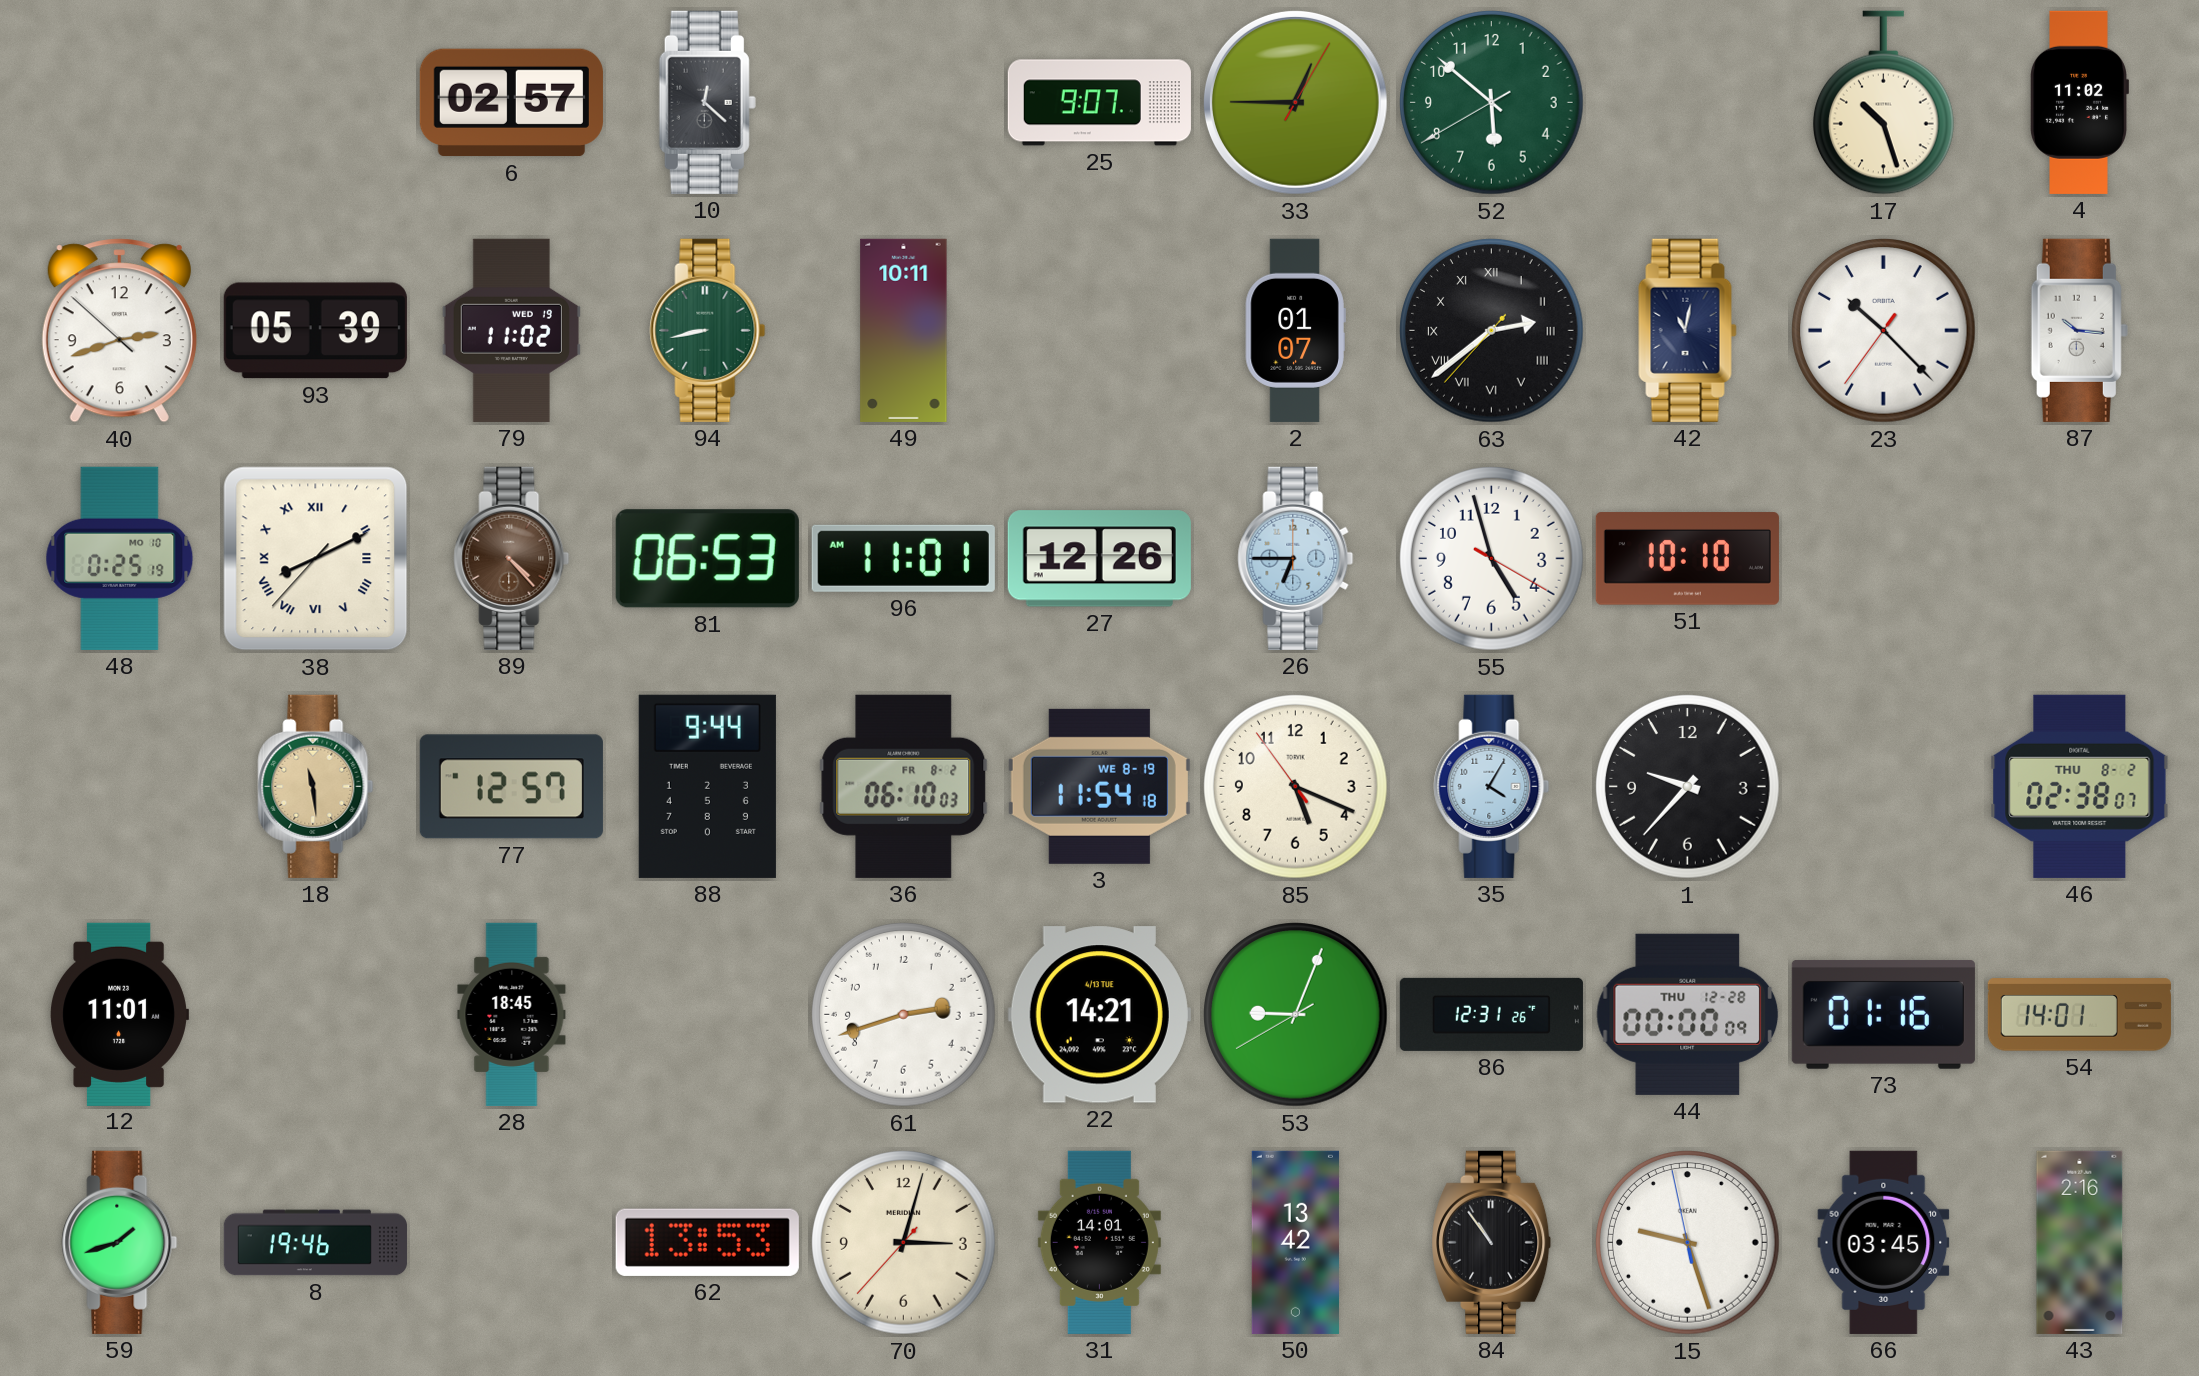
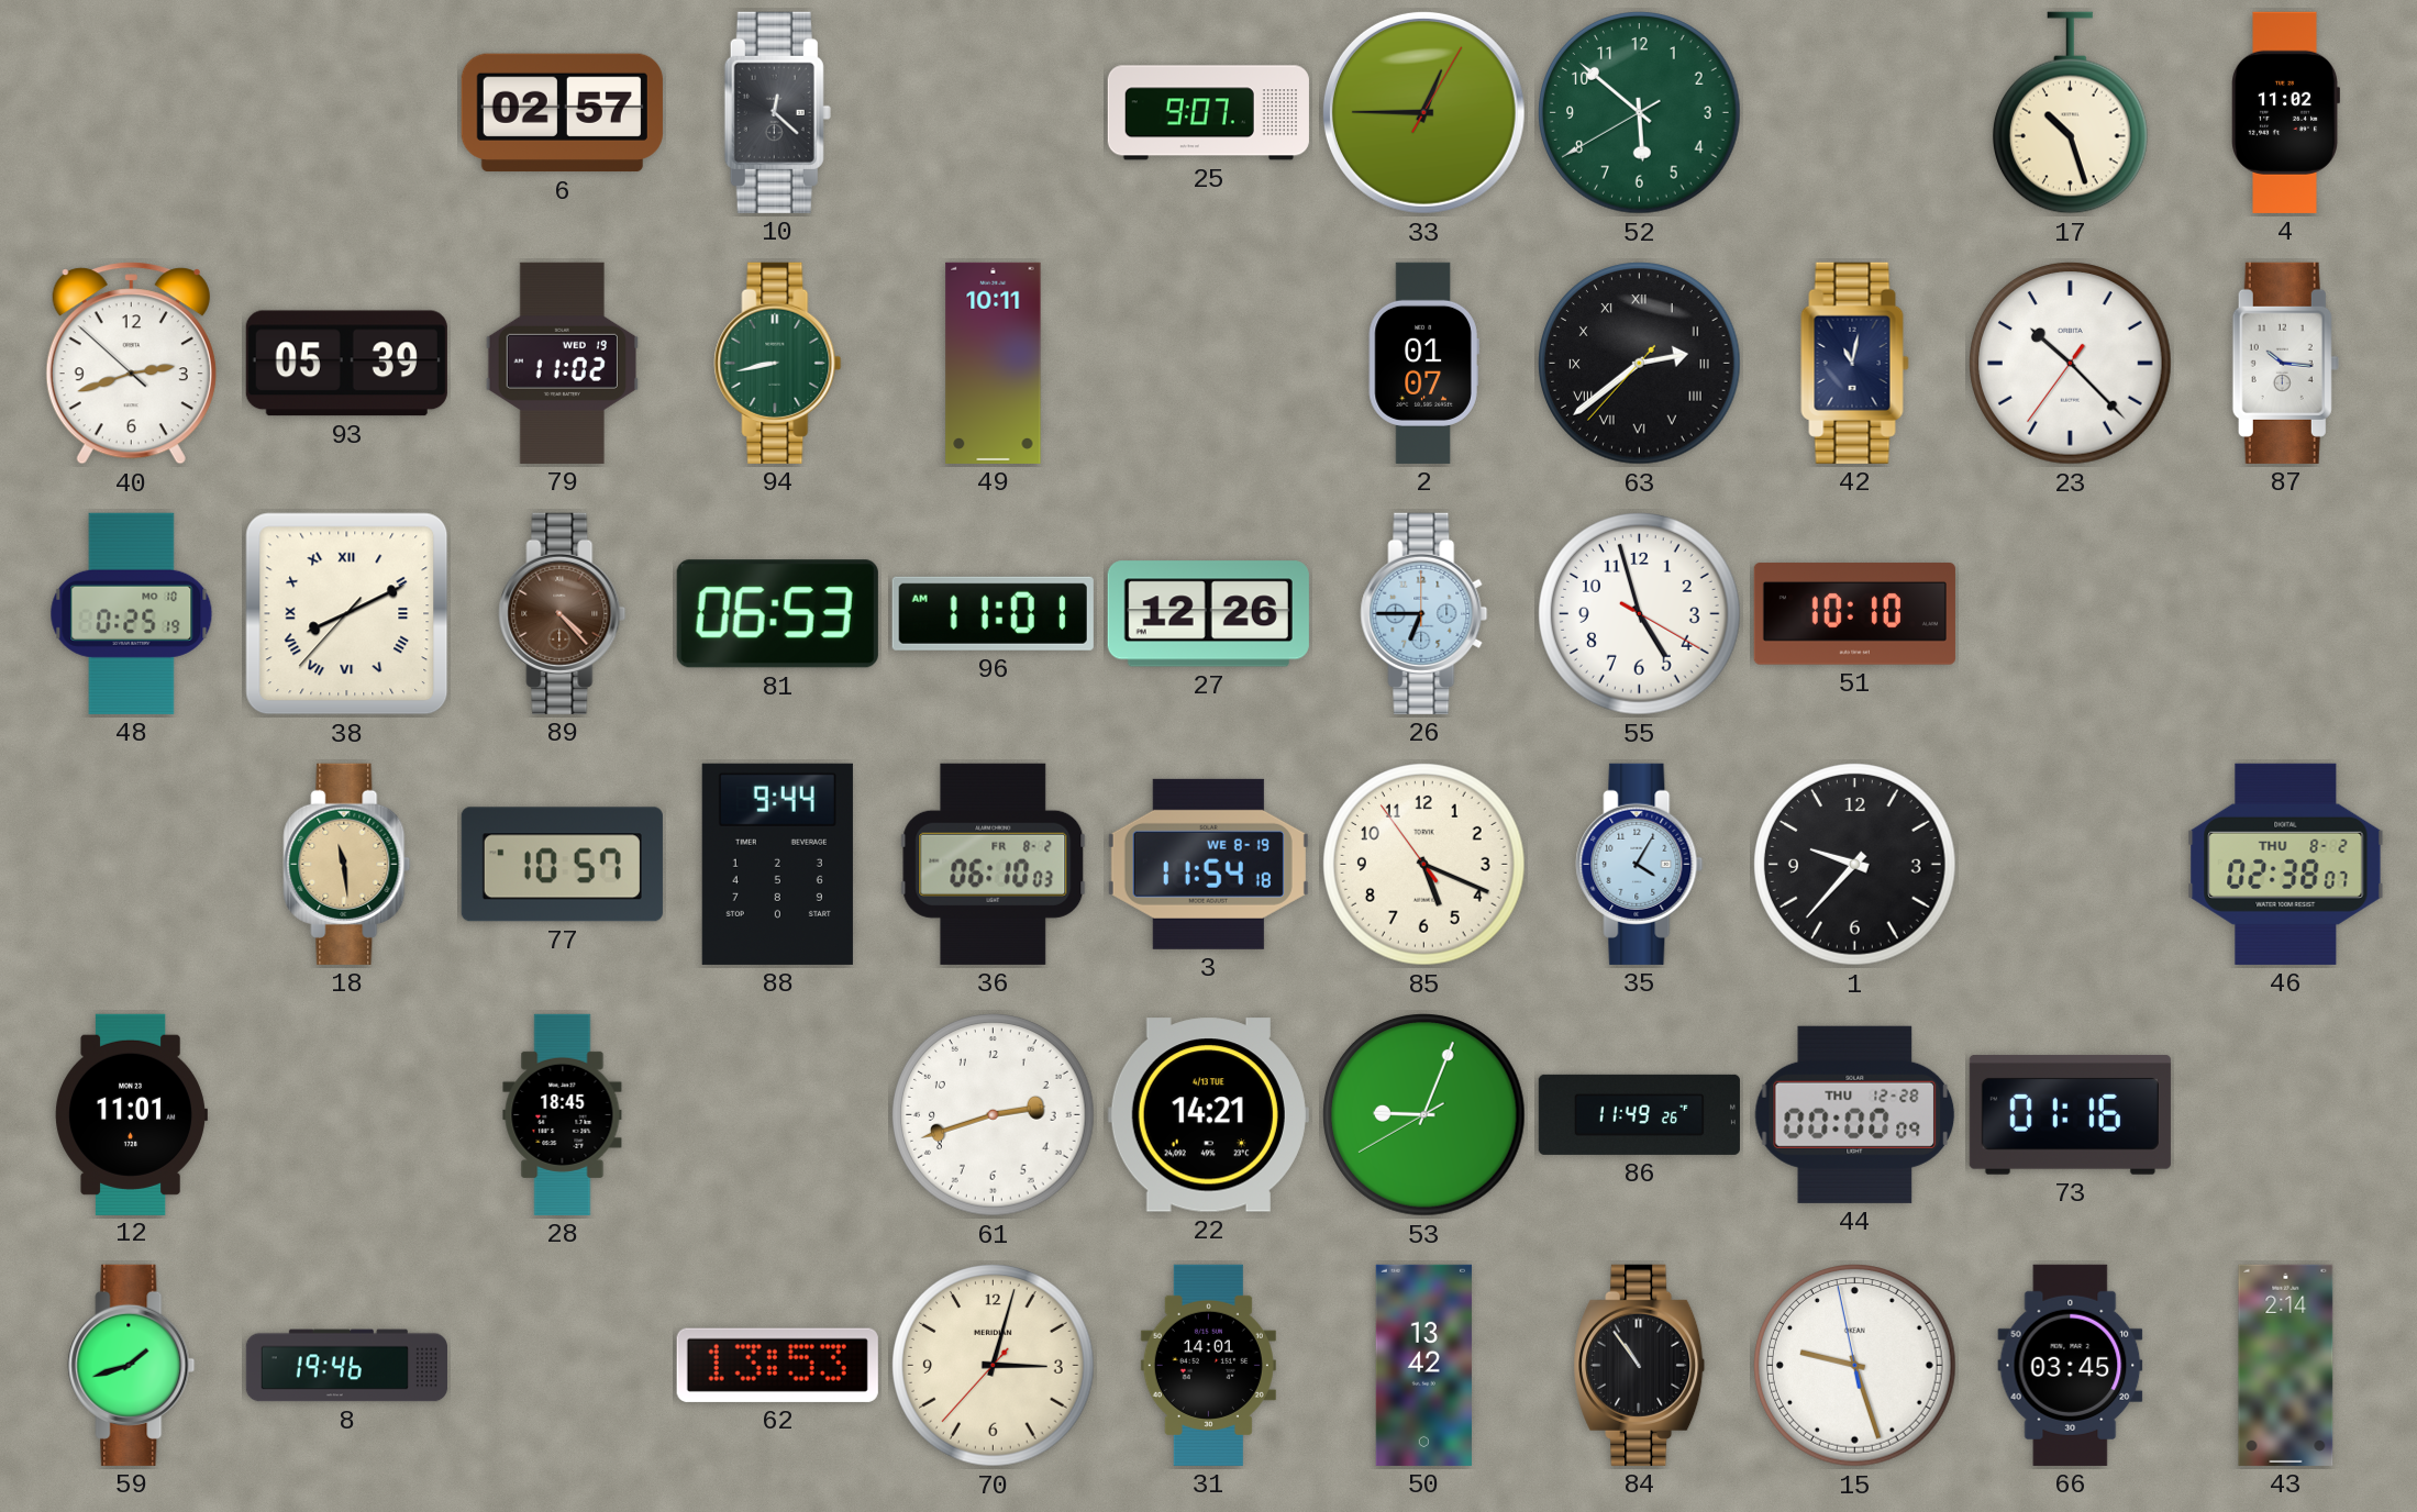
77: 12:57 -> 10:57
86: 12:31 -> 11:49
54: 14:01 -> none
43: 2:16 -> 2:14
